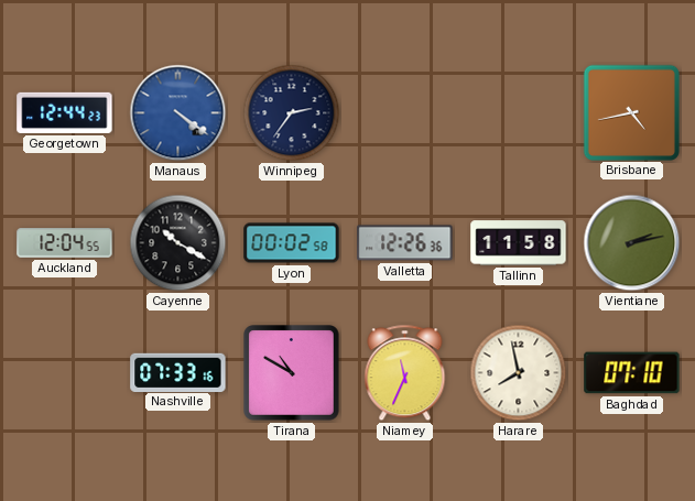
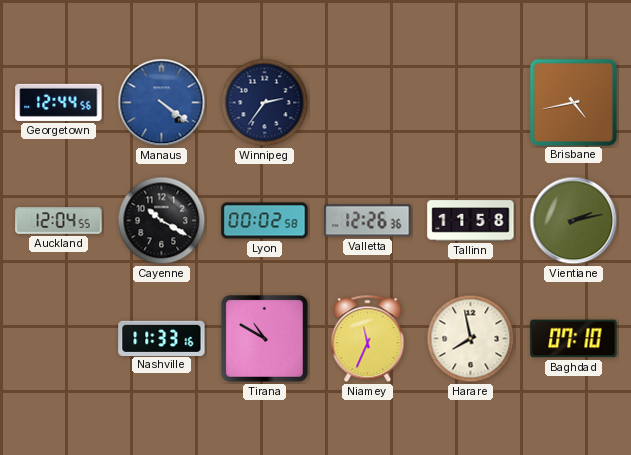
Georgetown: 12:44:23 -> 12:44:56
Nashville: 07:33 -> 11:33
